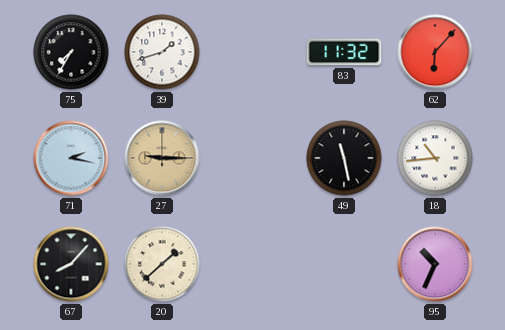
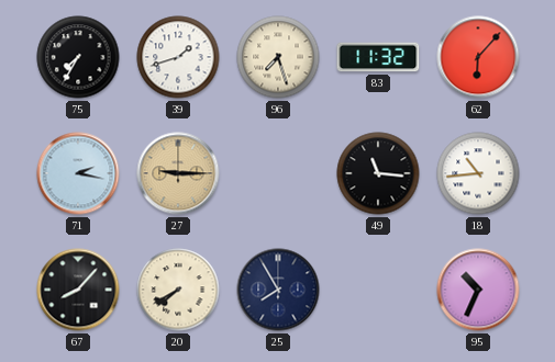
96: none -> 7:27
49: 11:28 -> 11:16
20: 1:38 -> 7:40
25: none -> 7:55
